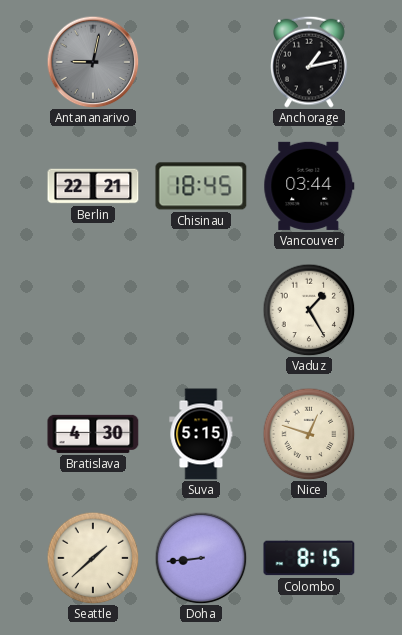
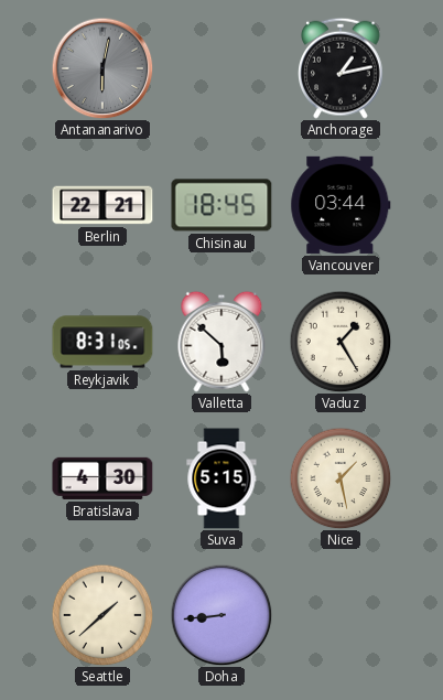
Antananarivo: 9:02 -> 6:02
Reykjavik: none -> 8:31
Valletta: none -> 5:52
Nice: 12:48 -> 1:28
Colombo: 8:15 -> none
